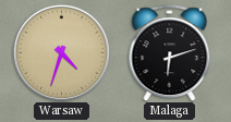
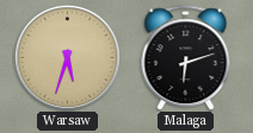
Warsaw: 4:33 -> 5:33
